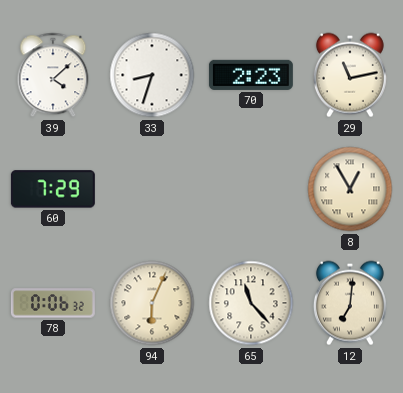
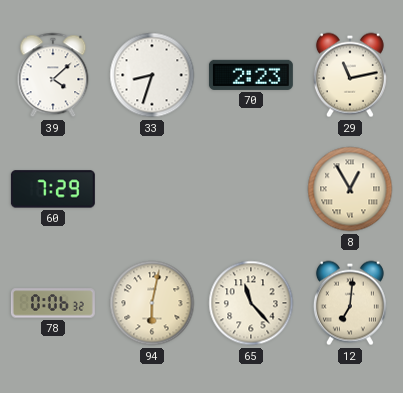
94: 6:04 -> 6:02
